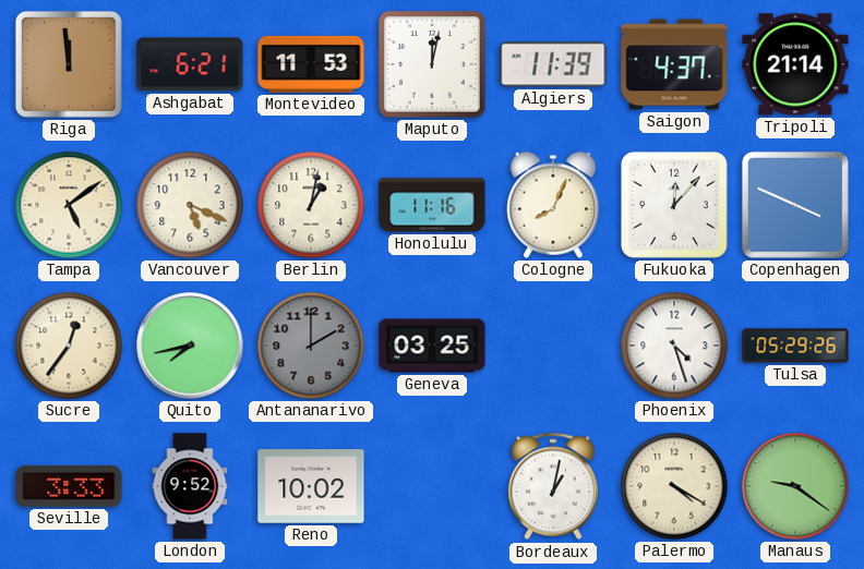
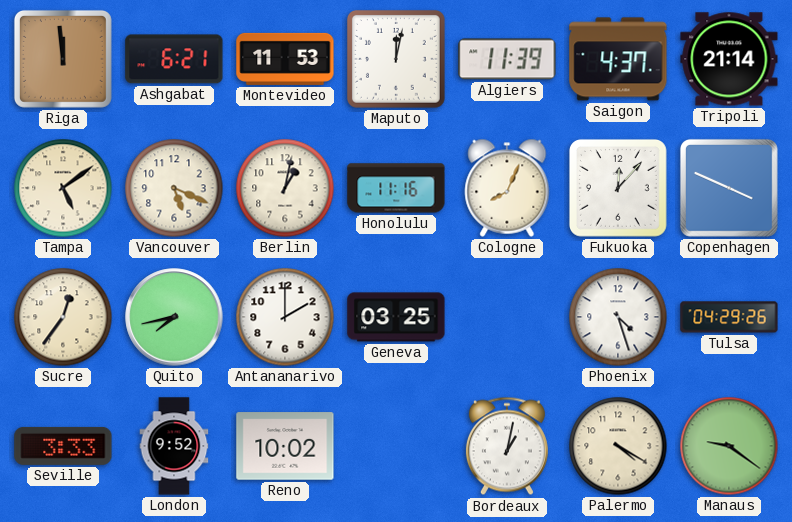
Antananarivo dial: grey -> white
Tulsa: 05:29 -> 04:29
